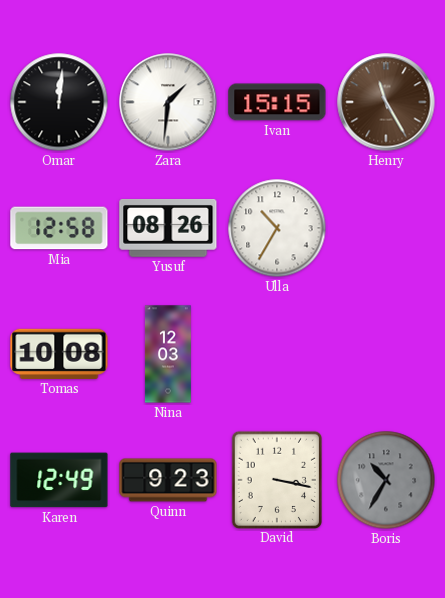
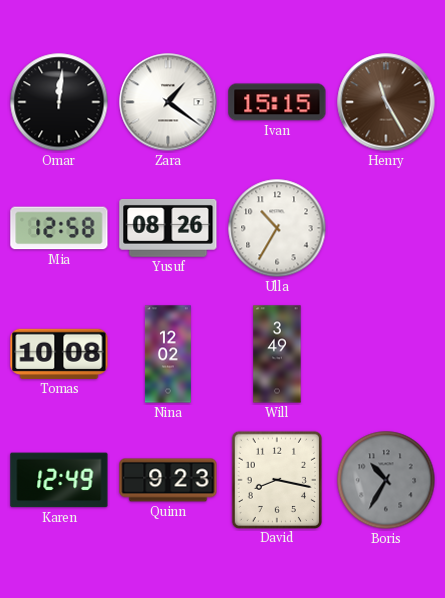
Zara: 1:31 -> 1:21
Nina: 12:03 -> 12:02
Will: none -> 3:49
David: 3:17 -> 8:17
